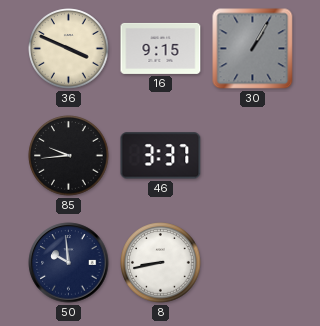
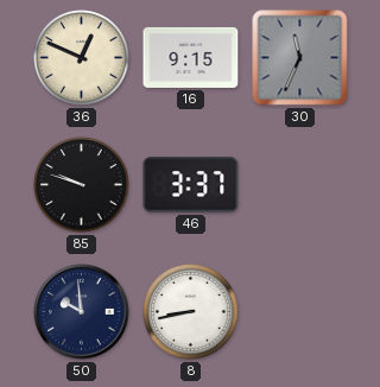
36: 3:49 -> 12:49
30: 1:05 -> 11:34
85: 9:44 -> 9:48
